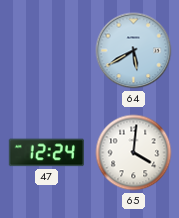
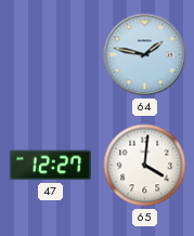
64: 5:40 -> 1:47
47: 12:24 -> 12:27
